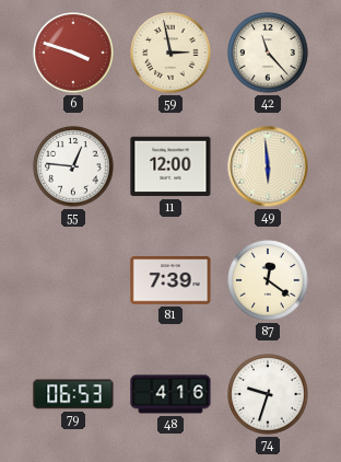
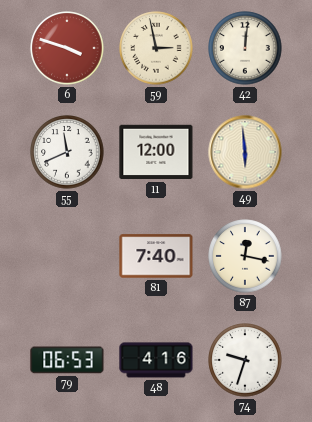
42: 11:23 -> 12:01
55: 12:46 -> 11:41
81: 7:39 -> 7:40
87: 12:21 -> 12:17
